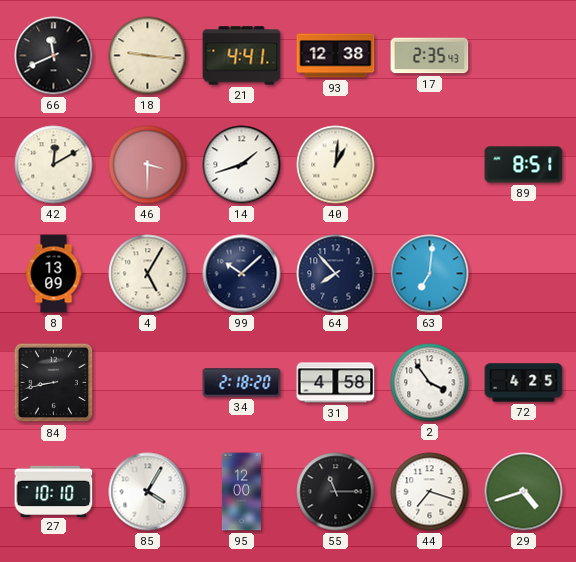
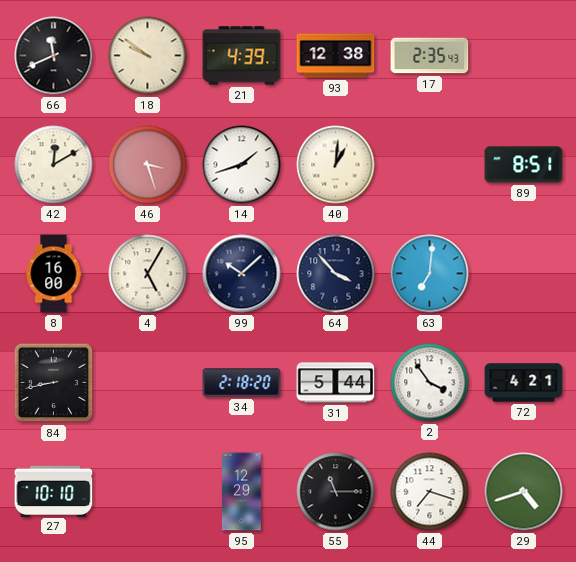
18: 9:16 -> 9:51
21: 4:41 -> 4:39
46: 3:30 -> 3:27
8: 13:09 -> 16:00
64: 7:53 -> 3:53
31: 4:58 -> 5:44
72: 4:25 -> 4:21
85: 4:05 -> none
95: 12:00 -> 12:29
